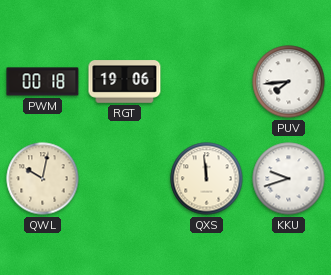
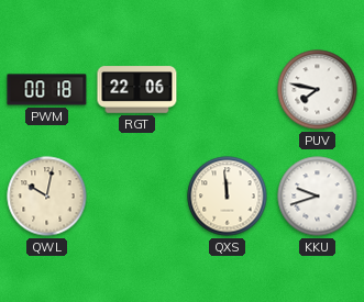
RGT: 19:06 -> 22:06
PUV: 7:44 -> 7:47
